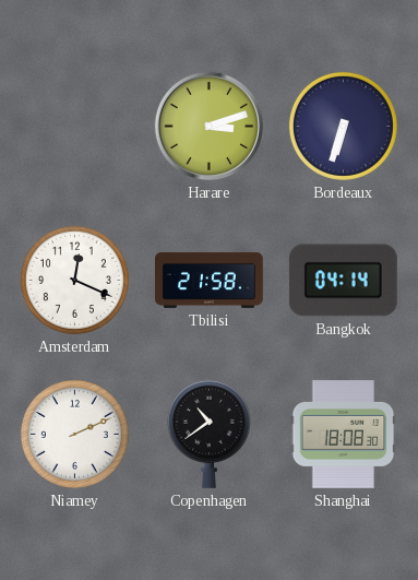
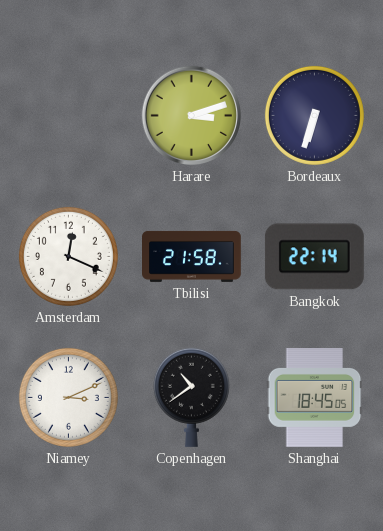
Bangkok: 04:14 -> 22:14
Niamey: 2:11 -> 3:11
Shanghai: 18:08 -> 18:45
